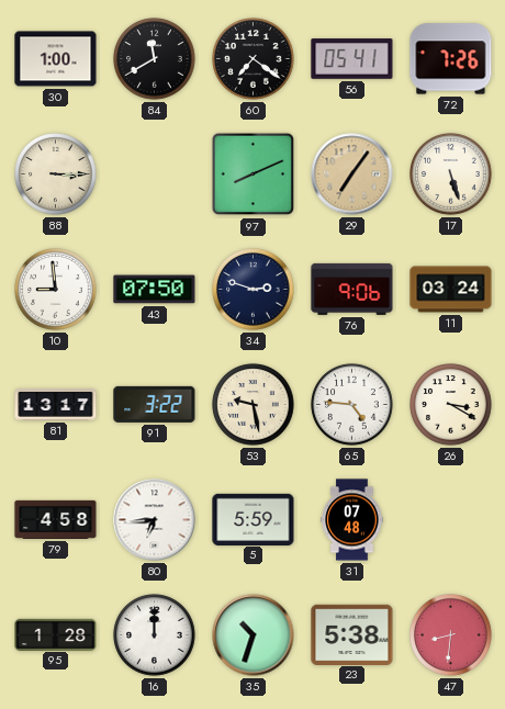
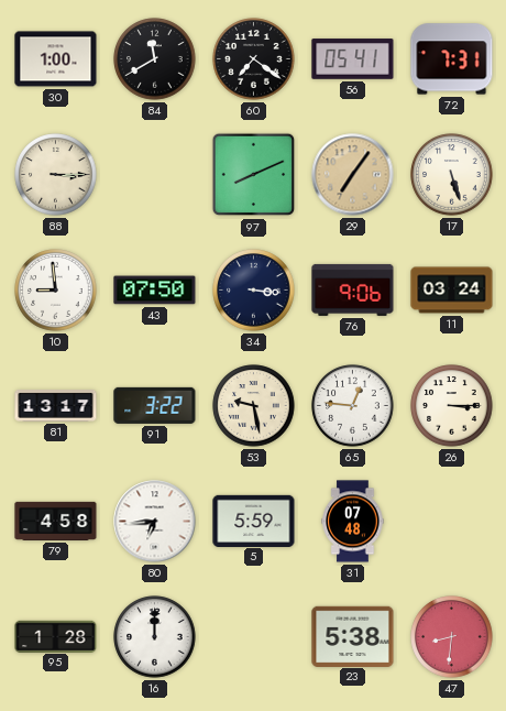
72: 7:26 -> 7:31
34: 2:48 -> 3:16
65: 4:46 -> 12:46
26: 3:20 -> 3:15
35: 10:33 -> none
